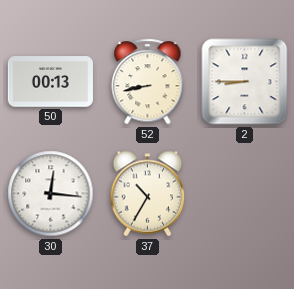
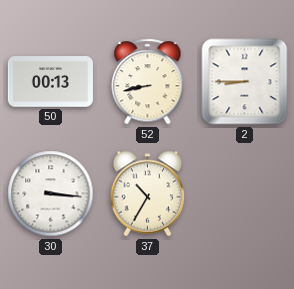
30: 12:16 -> 3:16
